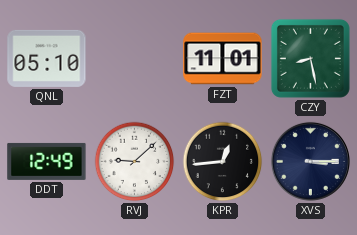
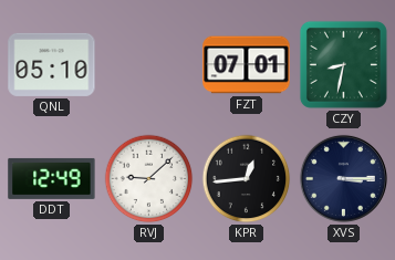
FZT: 11:01 -> 07:01
CZY: 8:28 -> 8:32
